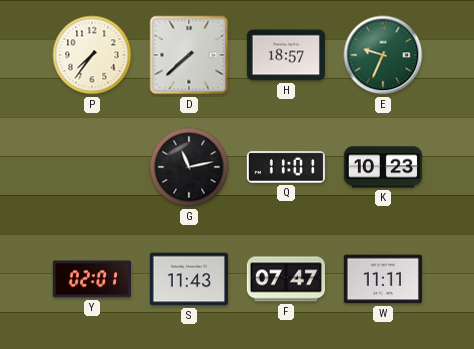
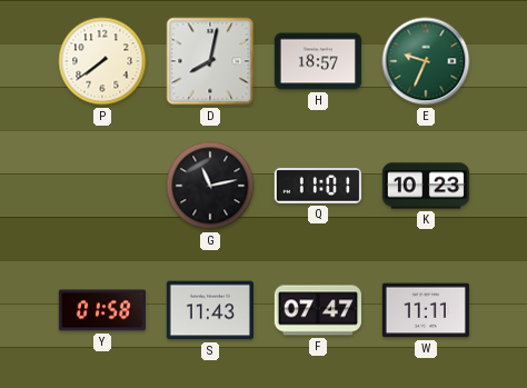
P: 7:36 -> 7:39
D: 7:38 -> 8:02
Y: 02:01 -> 01:58
